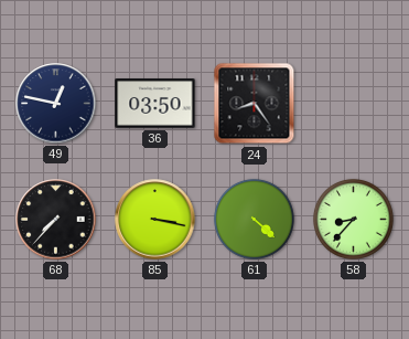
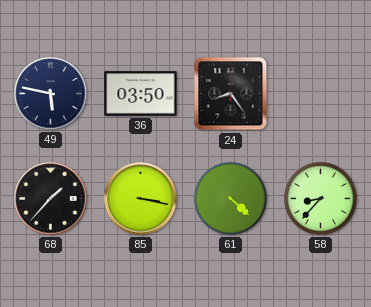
49: 12:47 -> 5:47
68: 7:37 -> 1:37
